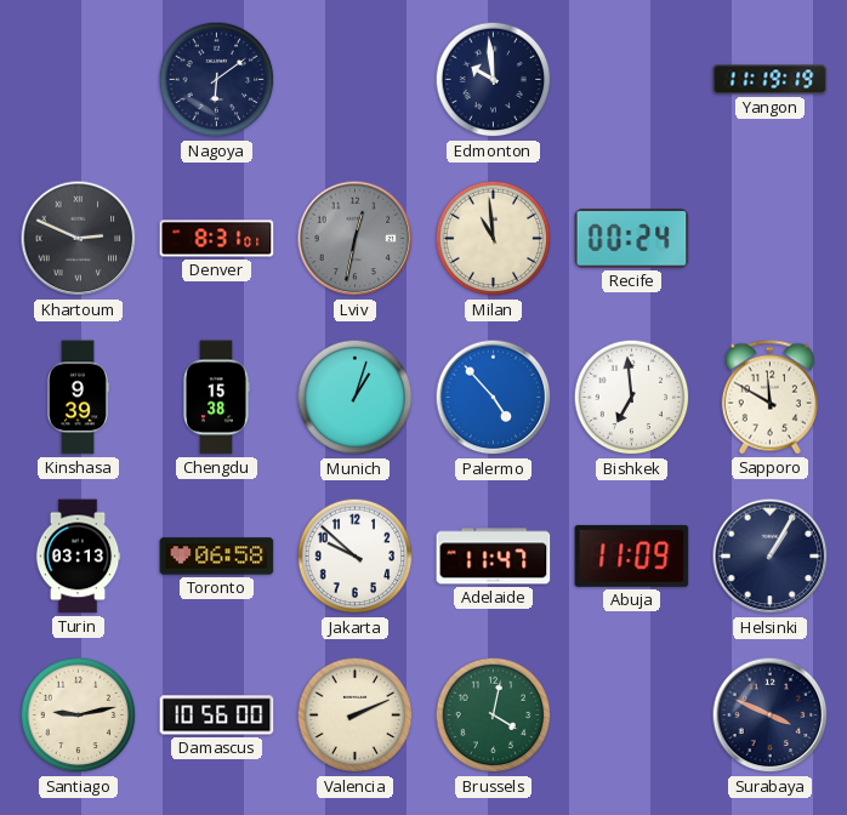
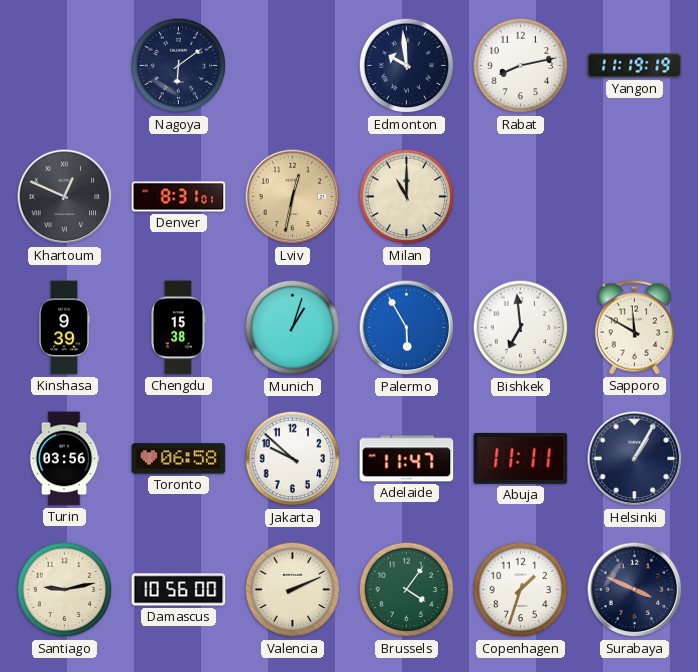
Rabat: none -> 8:13
Khartoum: 2:49 -> 12:49
Lviv dial: grey -> champagne
Milan: 10:59 -> 11:00
Recife: 00:24 -> none
Palermo: 4:53 -> 5:55
Turin: 03:13 -> 03:56
Abuja: 11:09 -> 11:11
Brussels: 4:02 -> 4:06
Copenhagen: none -> 1:33
